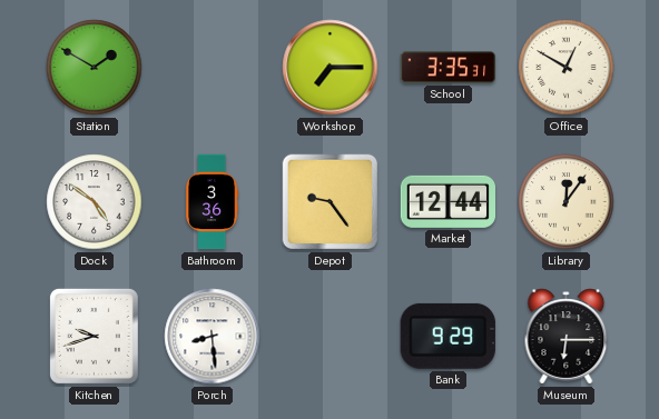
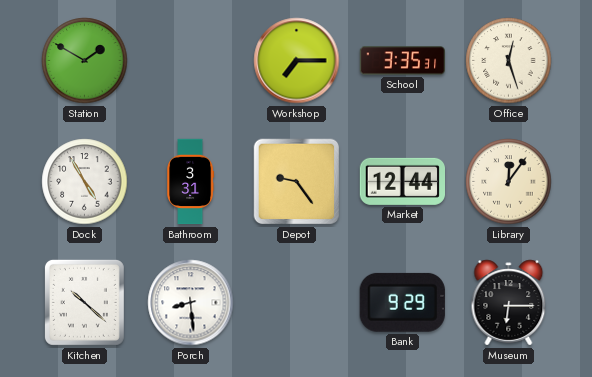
Office: 12:50 -> 12:27
Dock: 4:51 -> 4:55
Bathroom: 3:36 -> 3:31
Kitchen: 9:42 -> 10:22
